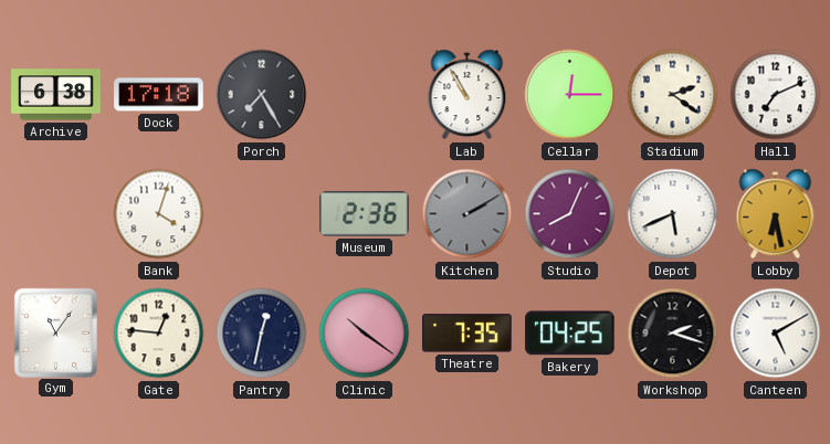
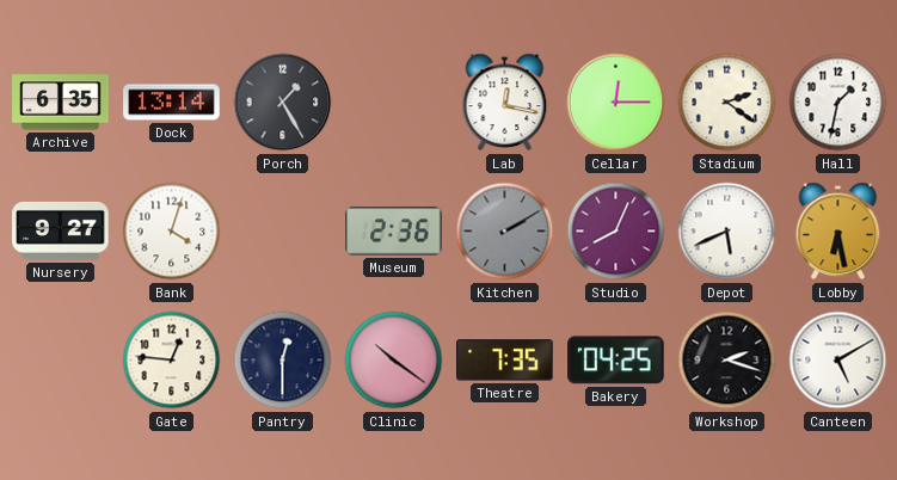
Archive: 6:38 -> 6:35
Dock: 17:18 -> 13:14
Porch: 7:25 -> 1:25
Lab: 10:55 -> 12:17
Hall: 7:11 -> 1:32
Nursery: none -> 9:27
Gym: 11:06 -> none
Pantry: 12:32 -> 12:30
